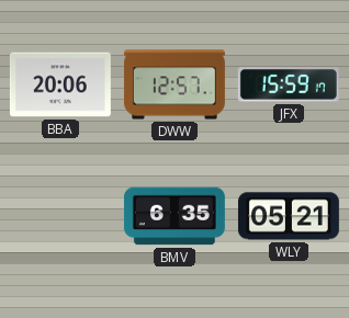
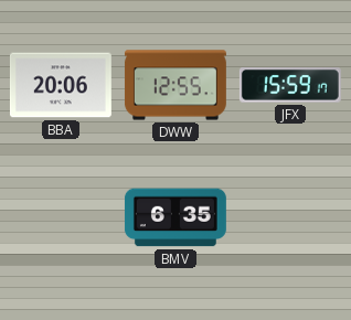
DWW: 12:57 -> 12:55
WLY: 05:21 -> none
